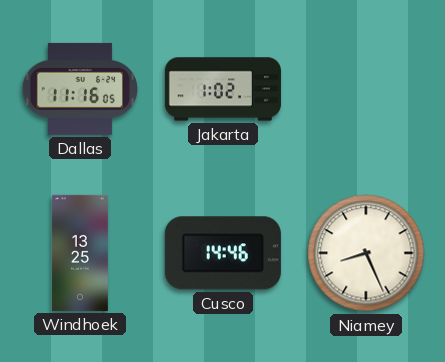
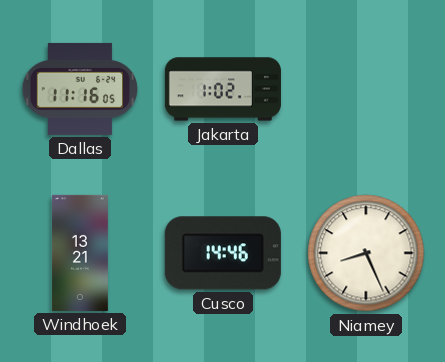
Windhoek: 13:25 -> 13:21
